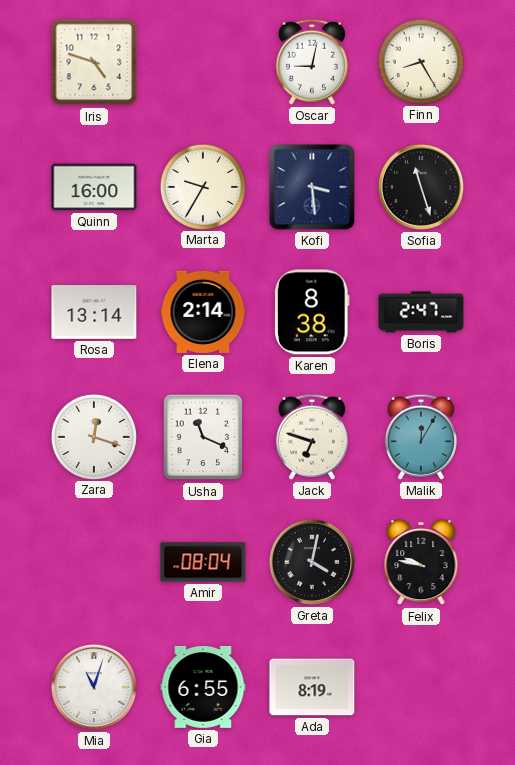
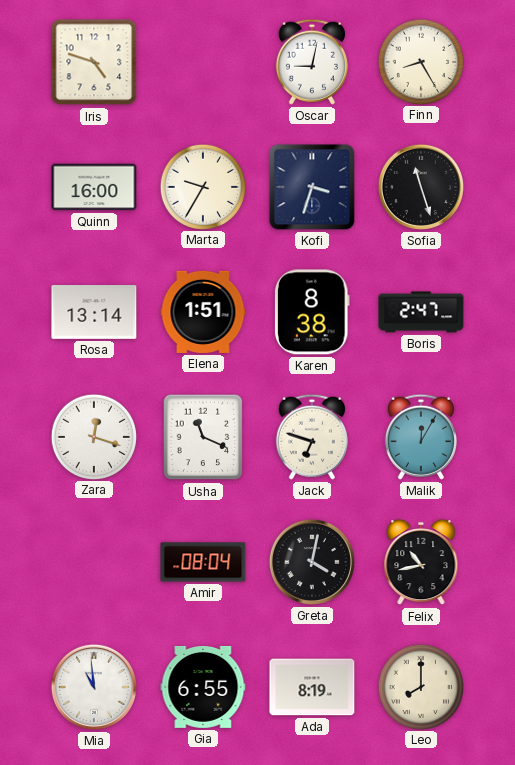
Kofi: 3:29 -> 3:33
Elena: 2:14 -> 1:51
Felix: 9:47 -> 10:43
Mia: 11:03 -> 10:59
Leo: none -> 8:00
